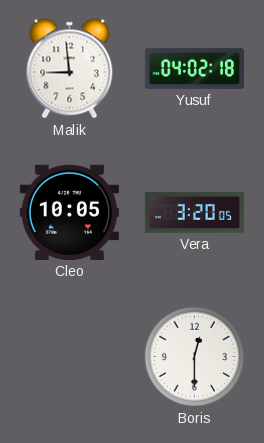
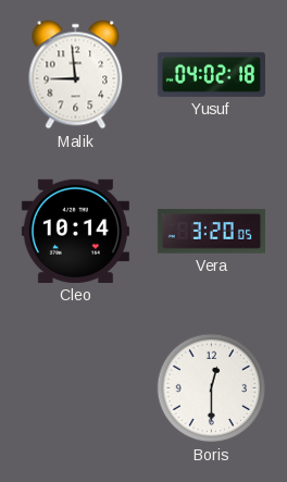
Cleo: 10:05 -> 10:14
